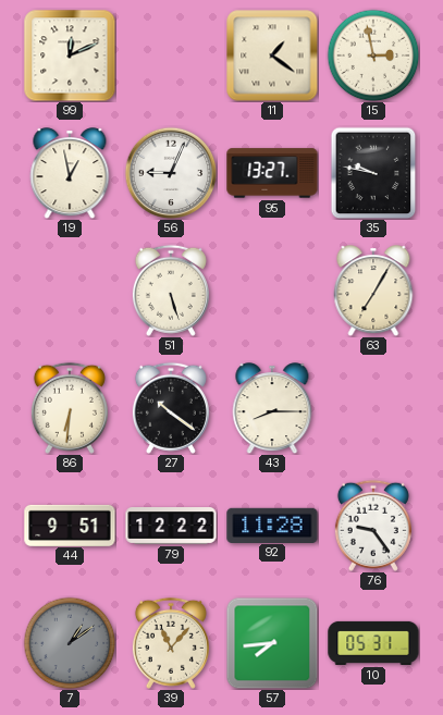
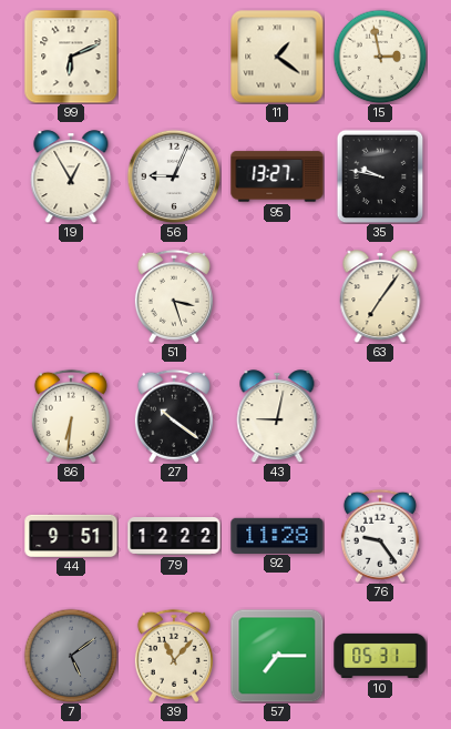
99: 12:11 -> 6:11
19: 12:58 -> 12:55
51: 5:27 -> 3:27
63: 7:05 -> 7:06
43: 8:15 -> 9:02
7: 1:09 -> 5:09
57: 7:44 -> 7:15
